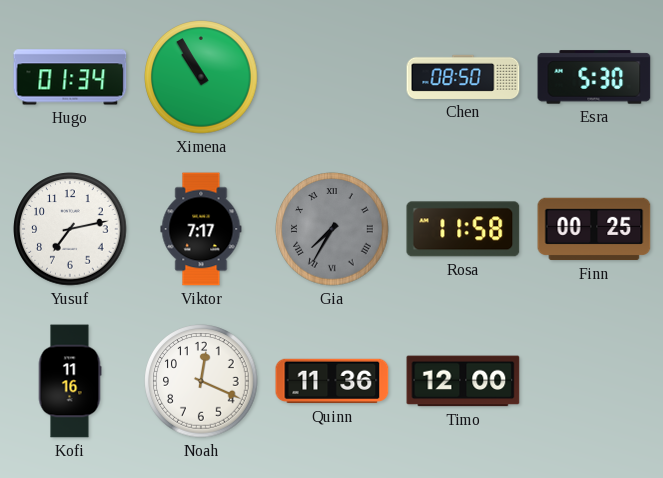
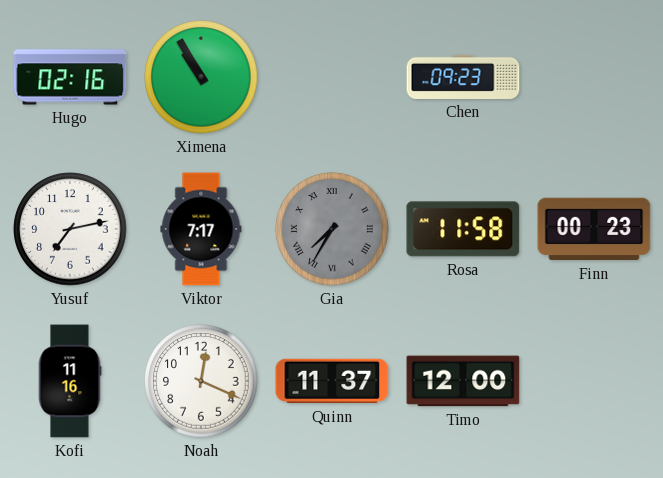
Hugo: 01:34 -> 02:16
Chen: 08:50 -> 09:23
Esra: 5:30 -> none
Finn: 00:25 -> 00:23
Quinn: 11:36 -> 11:37
